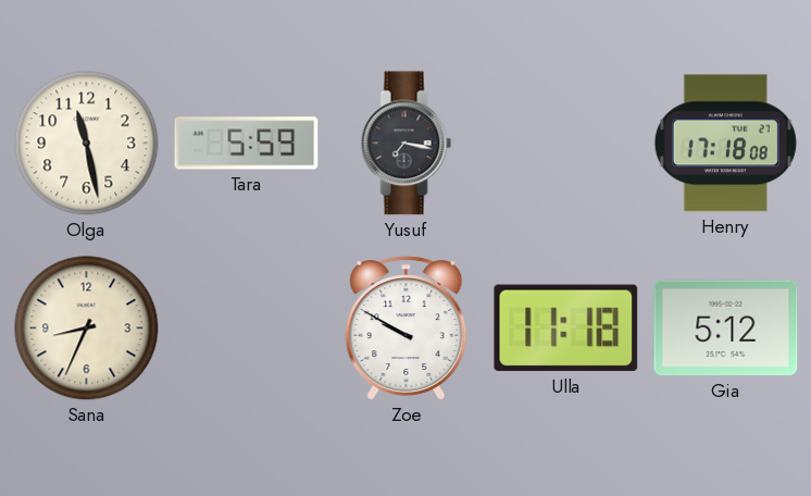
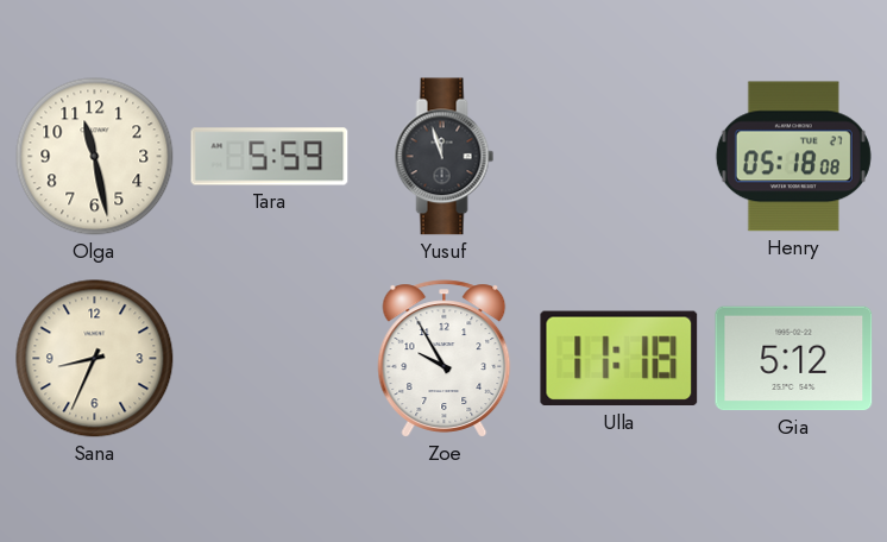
Yusuf: 7:17 -> 11:57
Henry: 17:18 -> 05:18
Zoe: 9:50 -> 9:55
